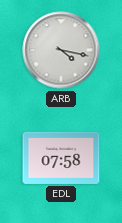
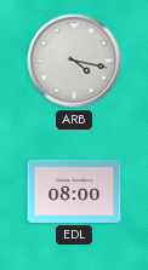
EDL: 07:58 -> 08:00
